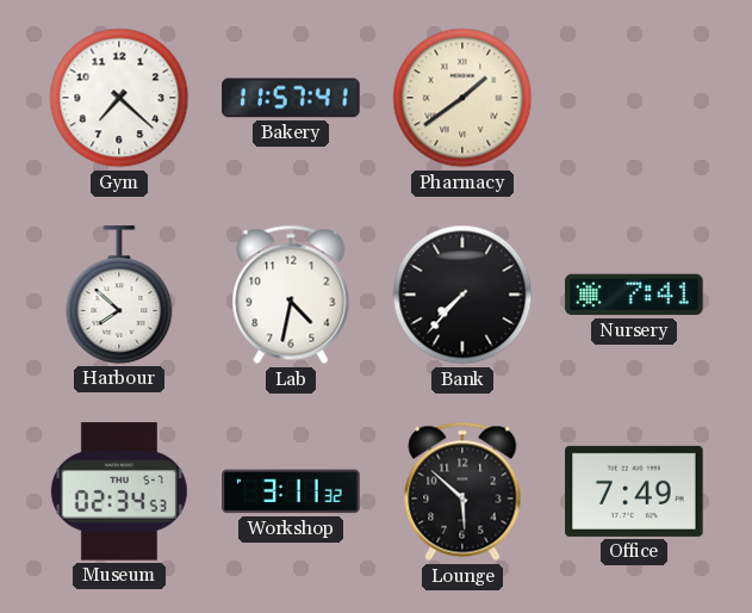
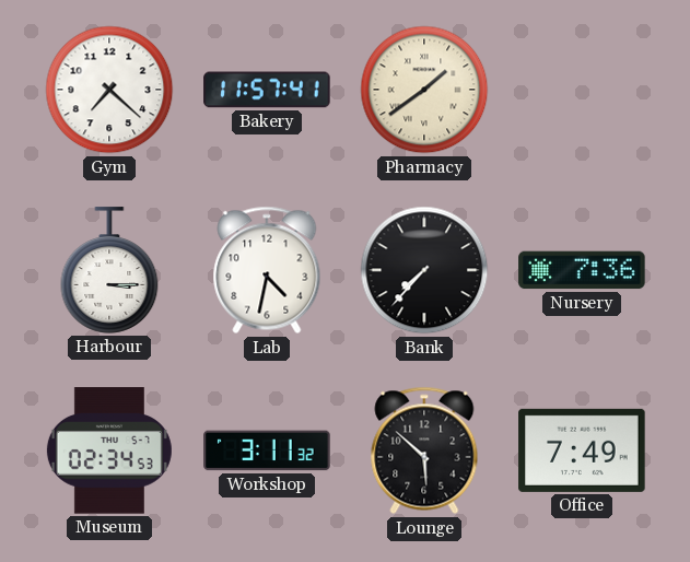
Harbour: 7:52 -> 3:15
Nursery: 7:41 -> 7:36
